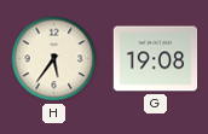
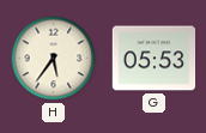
G: 19:08 -> 05:53
